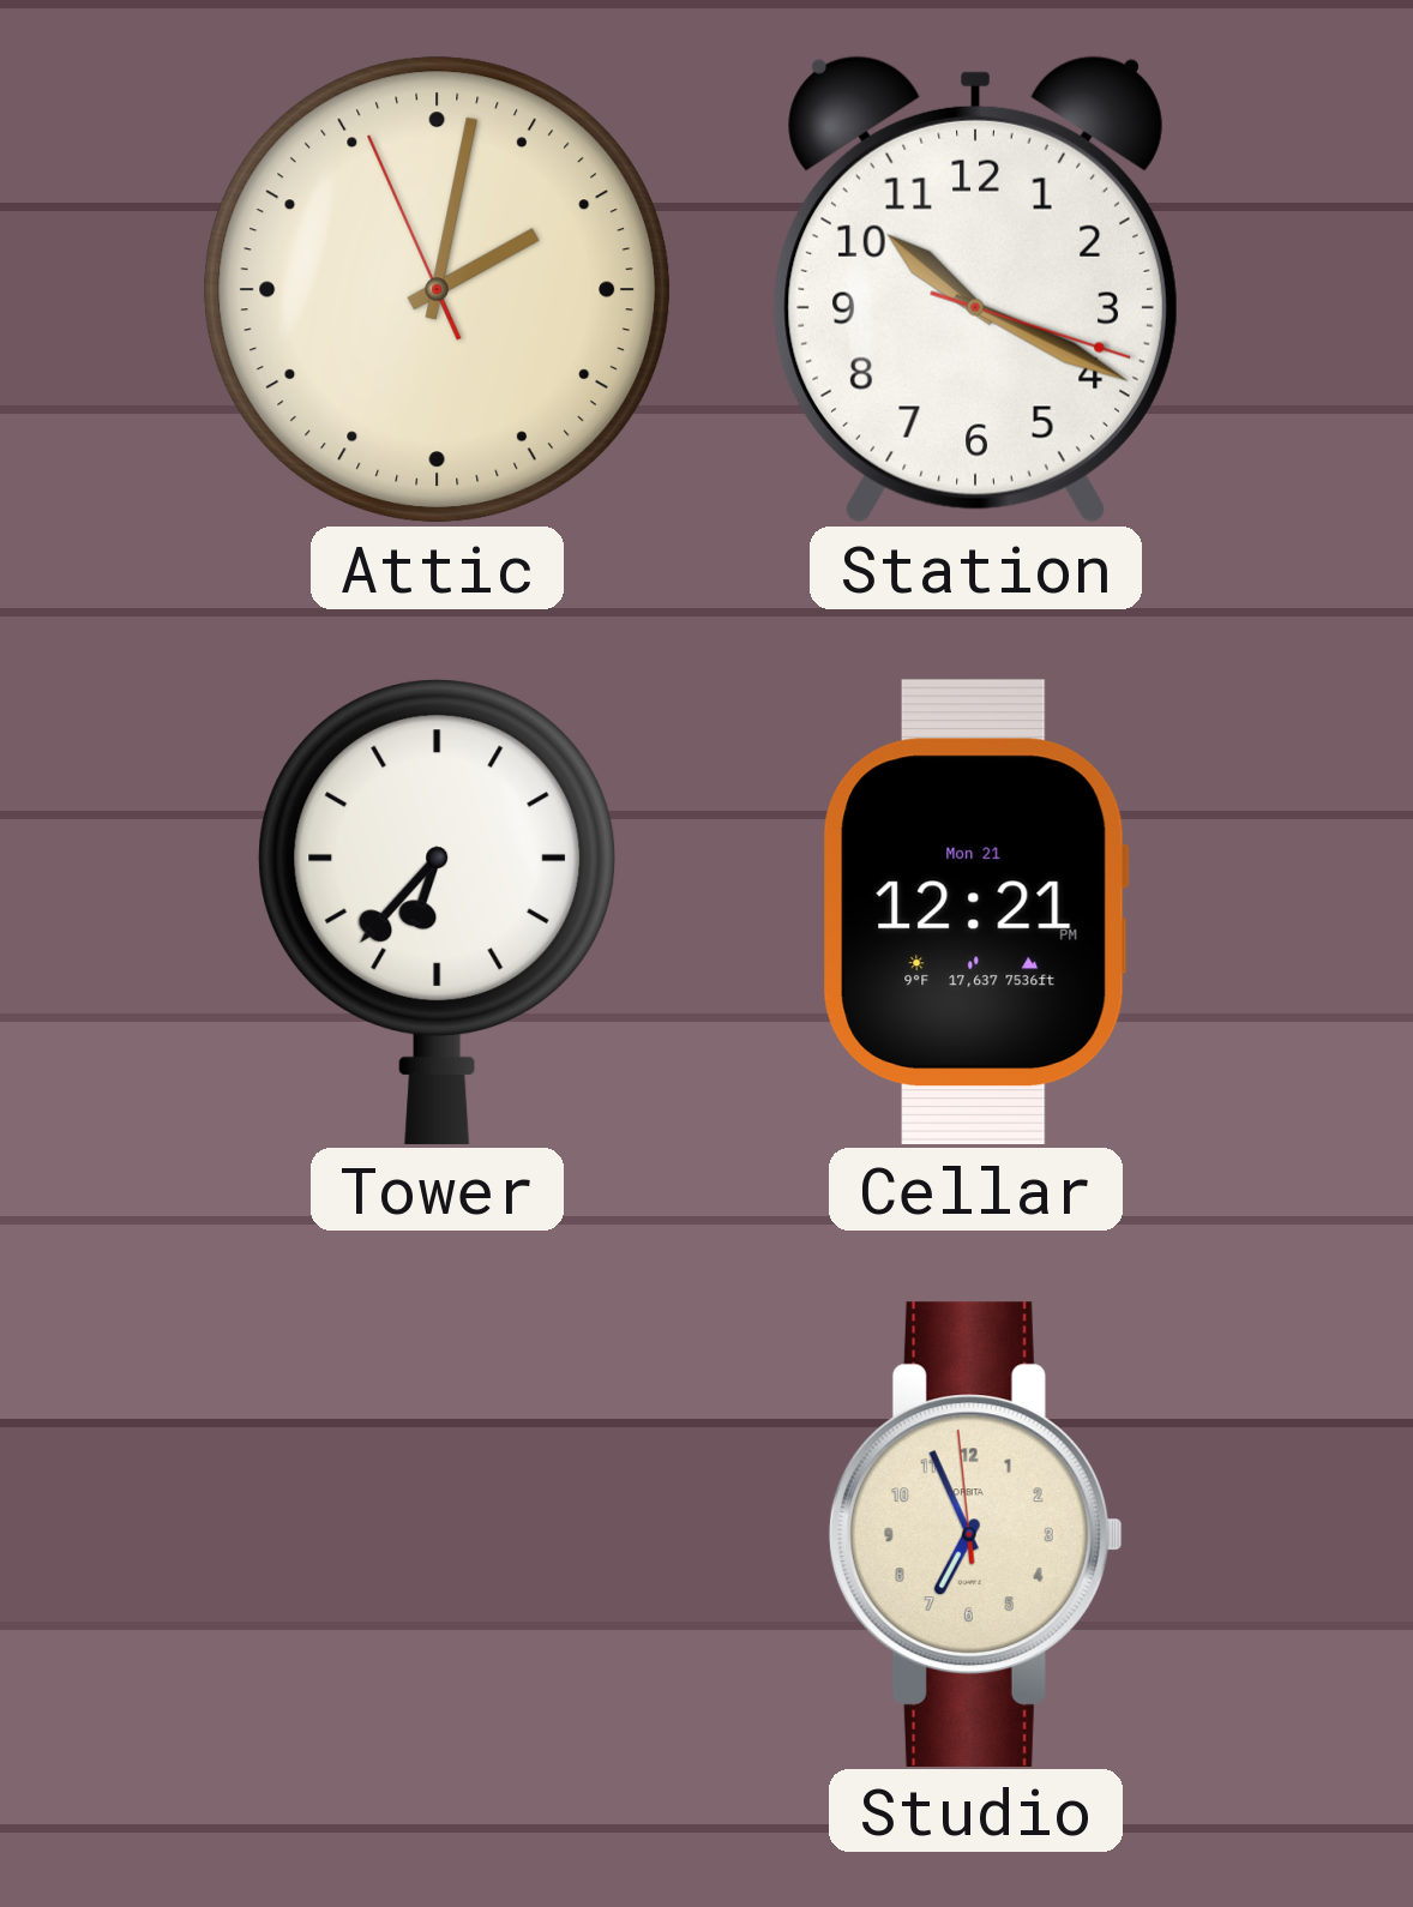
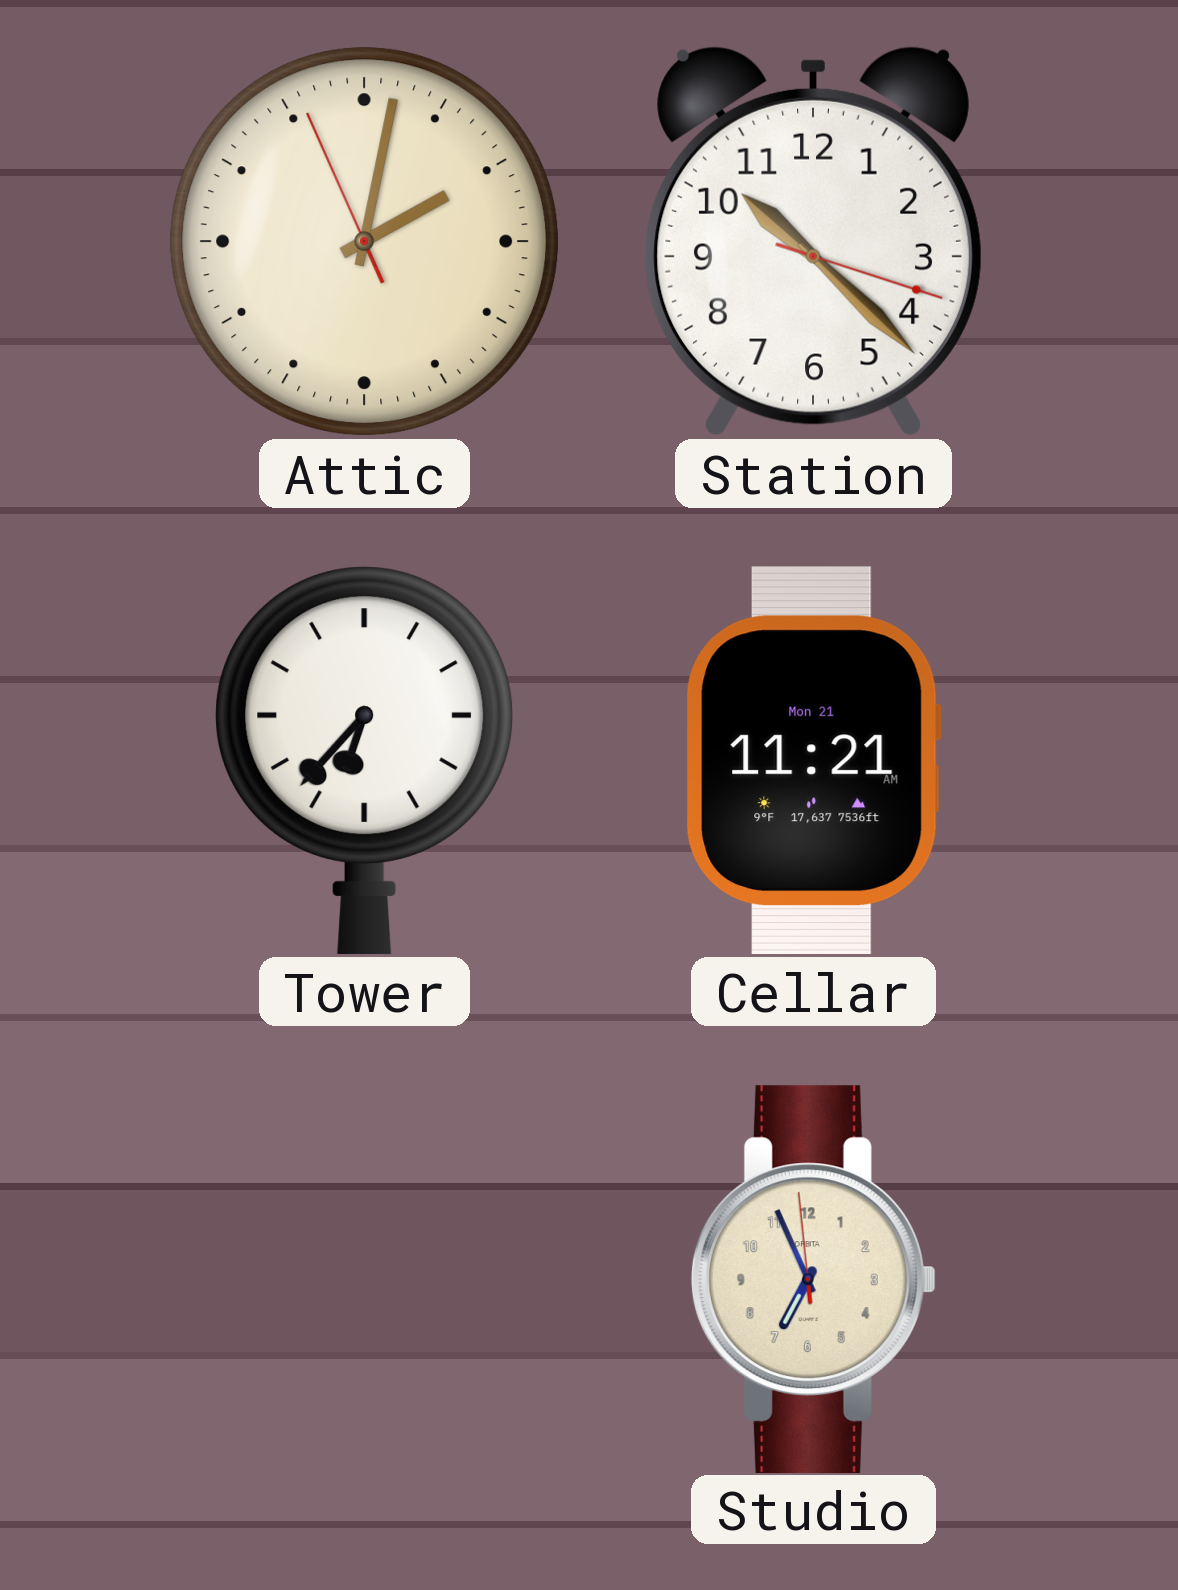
Station: 10:19 -> 10:22
Cellar: 12:21 -> 11:21
